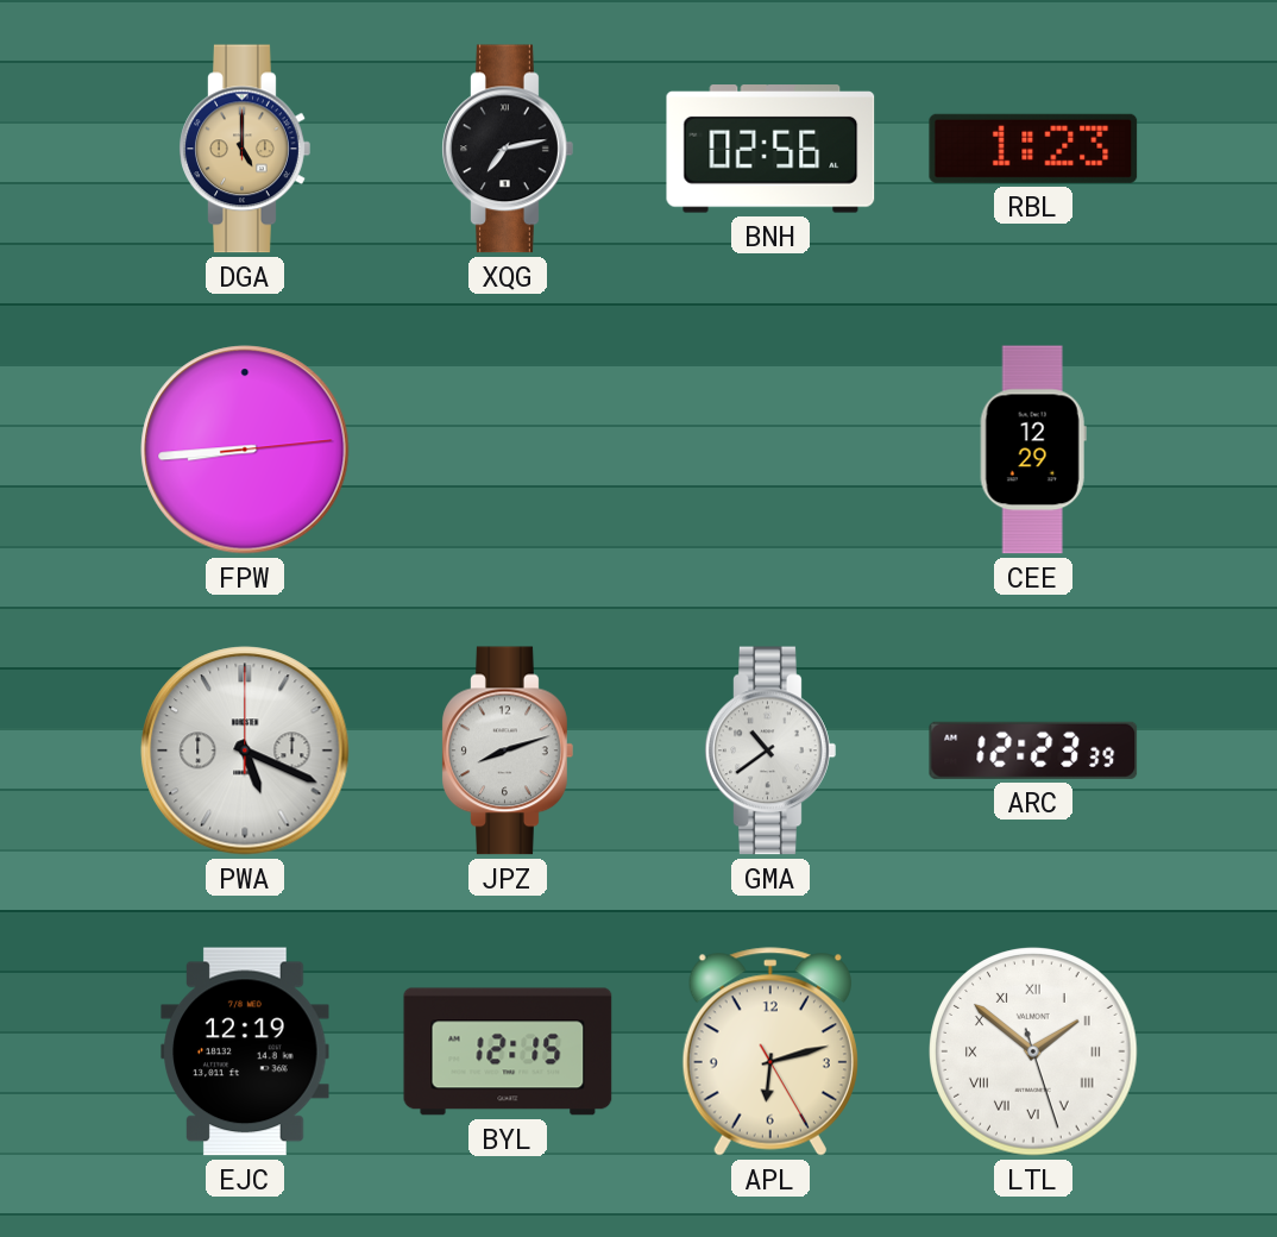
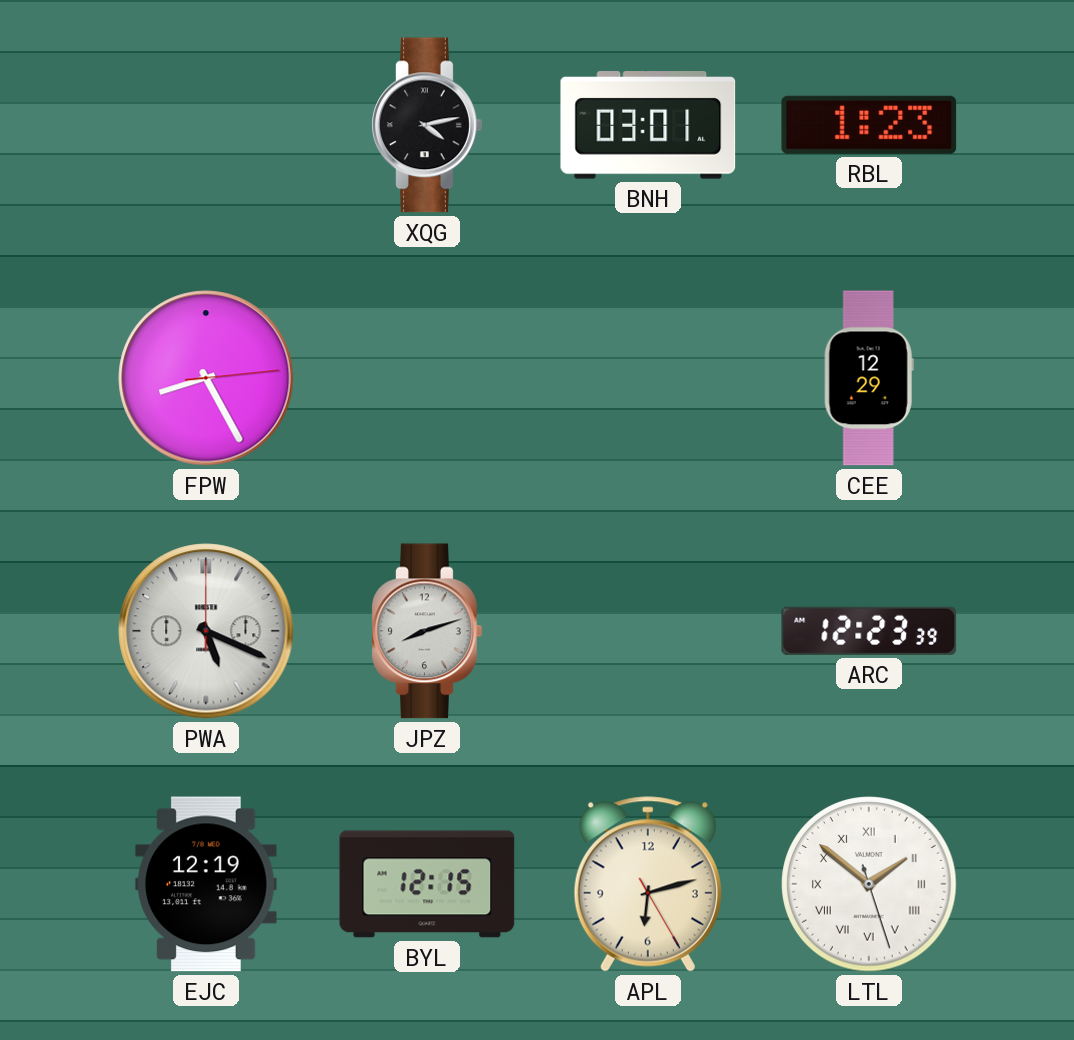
DGA: 5:00 -> none
XQG: 7:13 -> 4:13
BNH: 02:56 -> 03:01
FPW: 8:44 -> 8:25
GMA: 10:39 -> none
